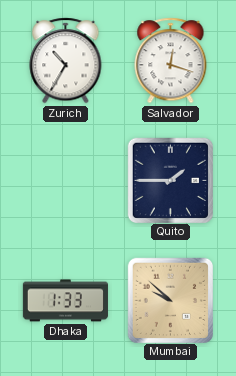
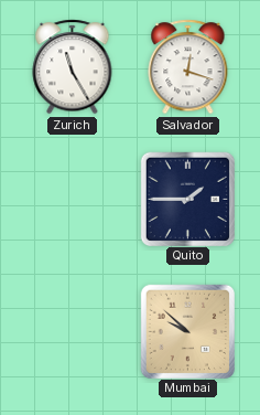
Zurich: 10:35 -> 11:25
Dhaka: 1:33 -> none
